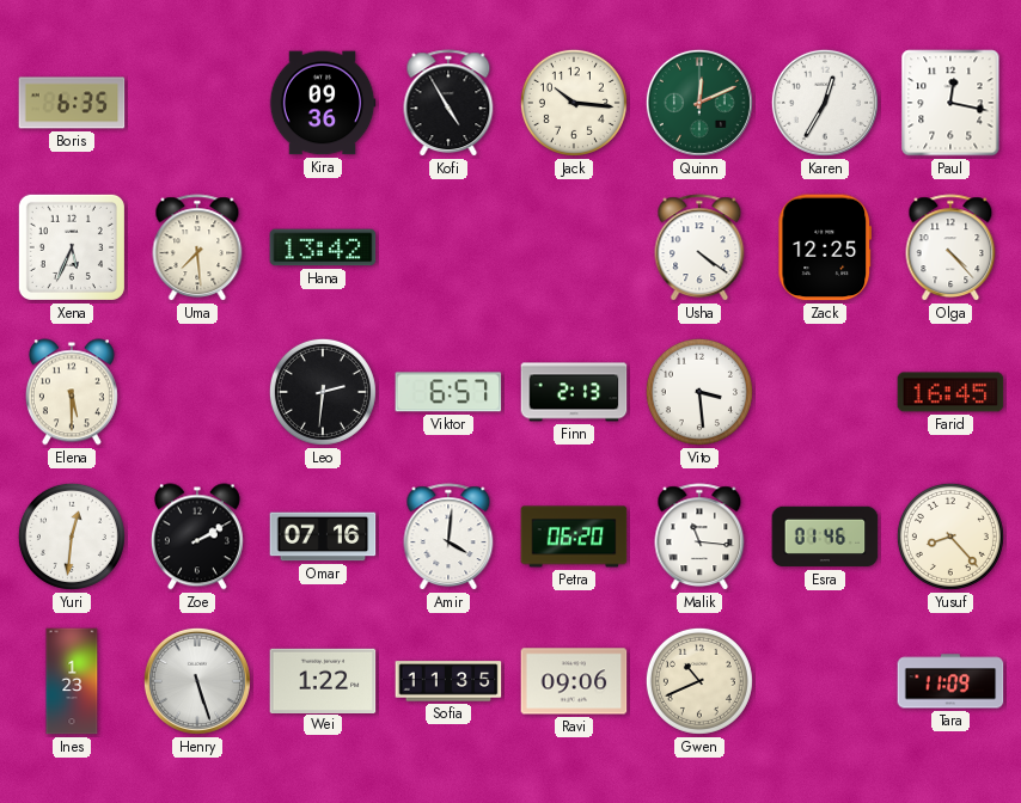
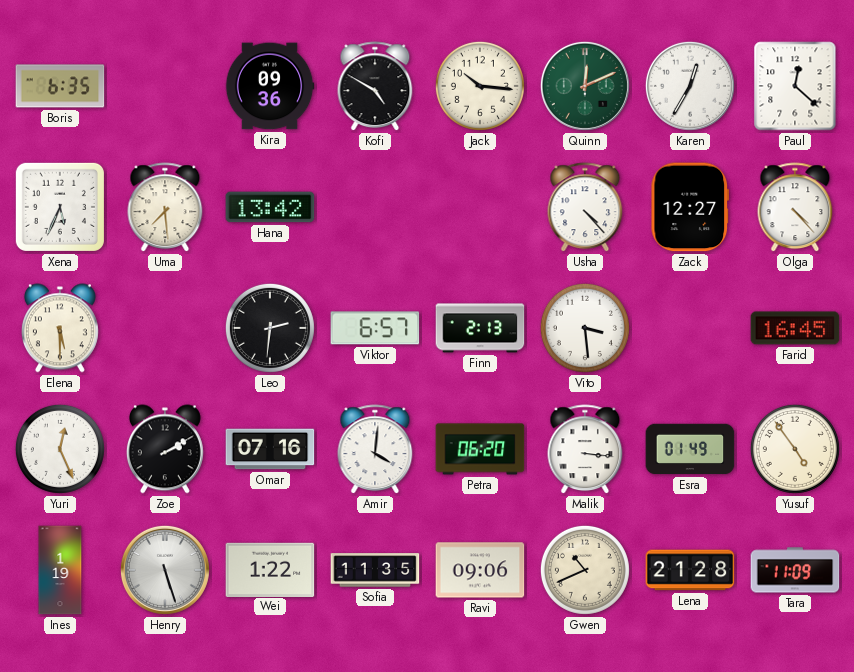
Kofi: 4:55 -> 4:50
Paul: 12:17 -> 12:22
Usha: 4:21 -> 4:23
Zack: 12:25 -> 12:27
Yuri: 12:31 -> 12:26
Malik: 11:16 -> 3:16
Esra: 01:46 -> 01:49
Yusuf: 8:23 -> 4:54
Ines: 1:23 -> 1:19
Lena: none -> 21:28
